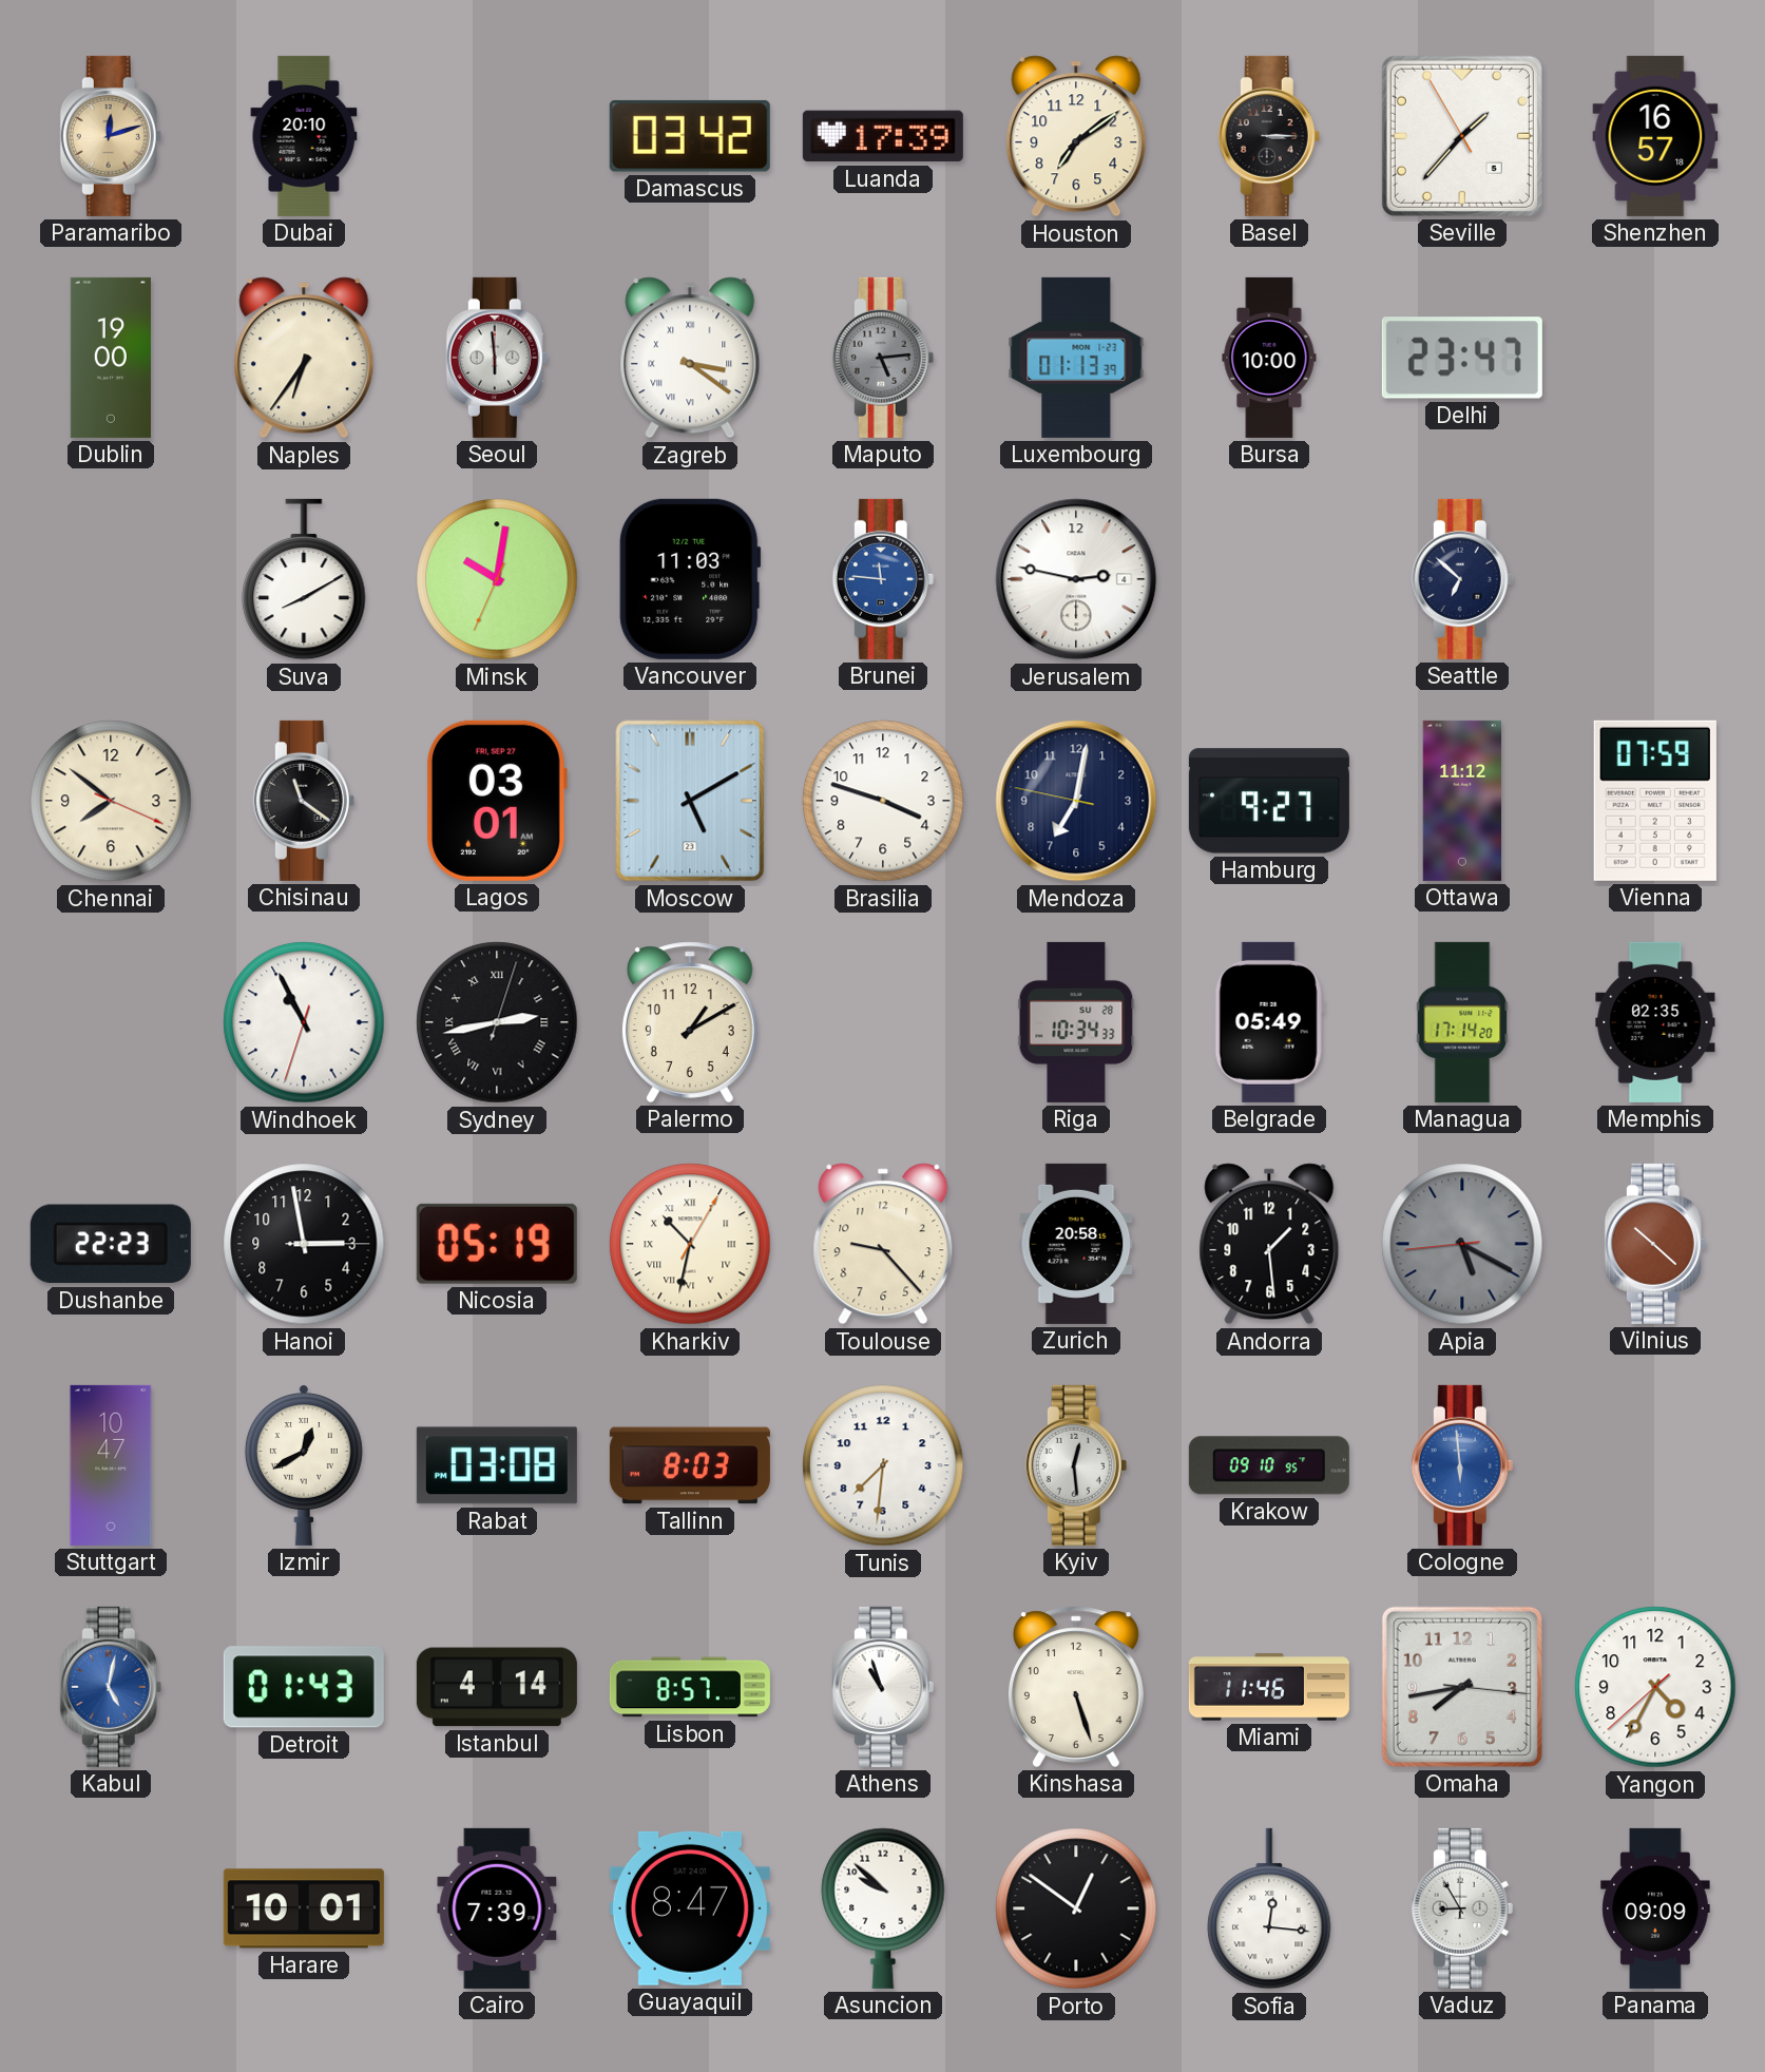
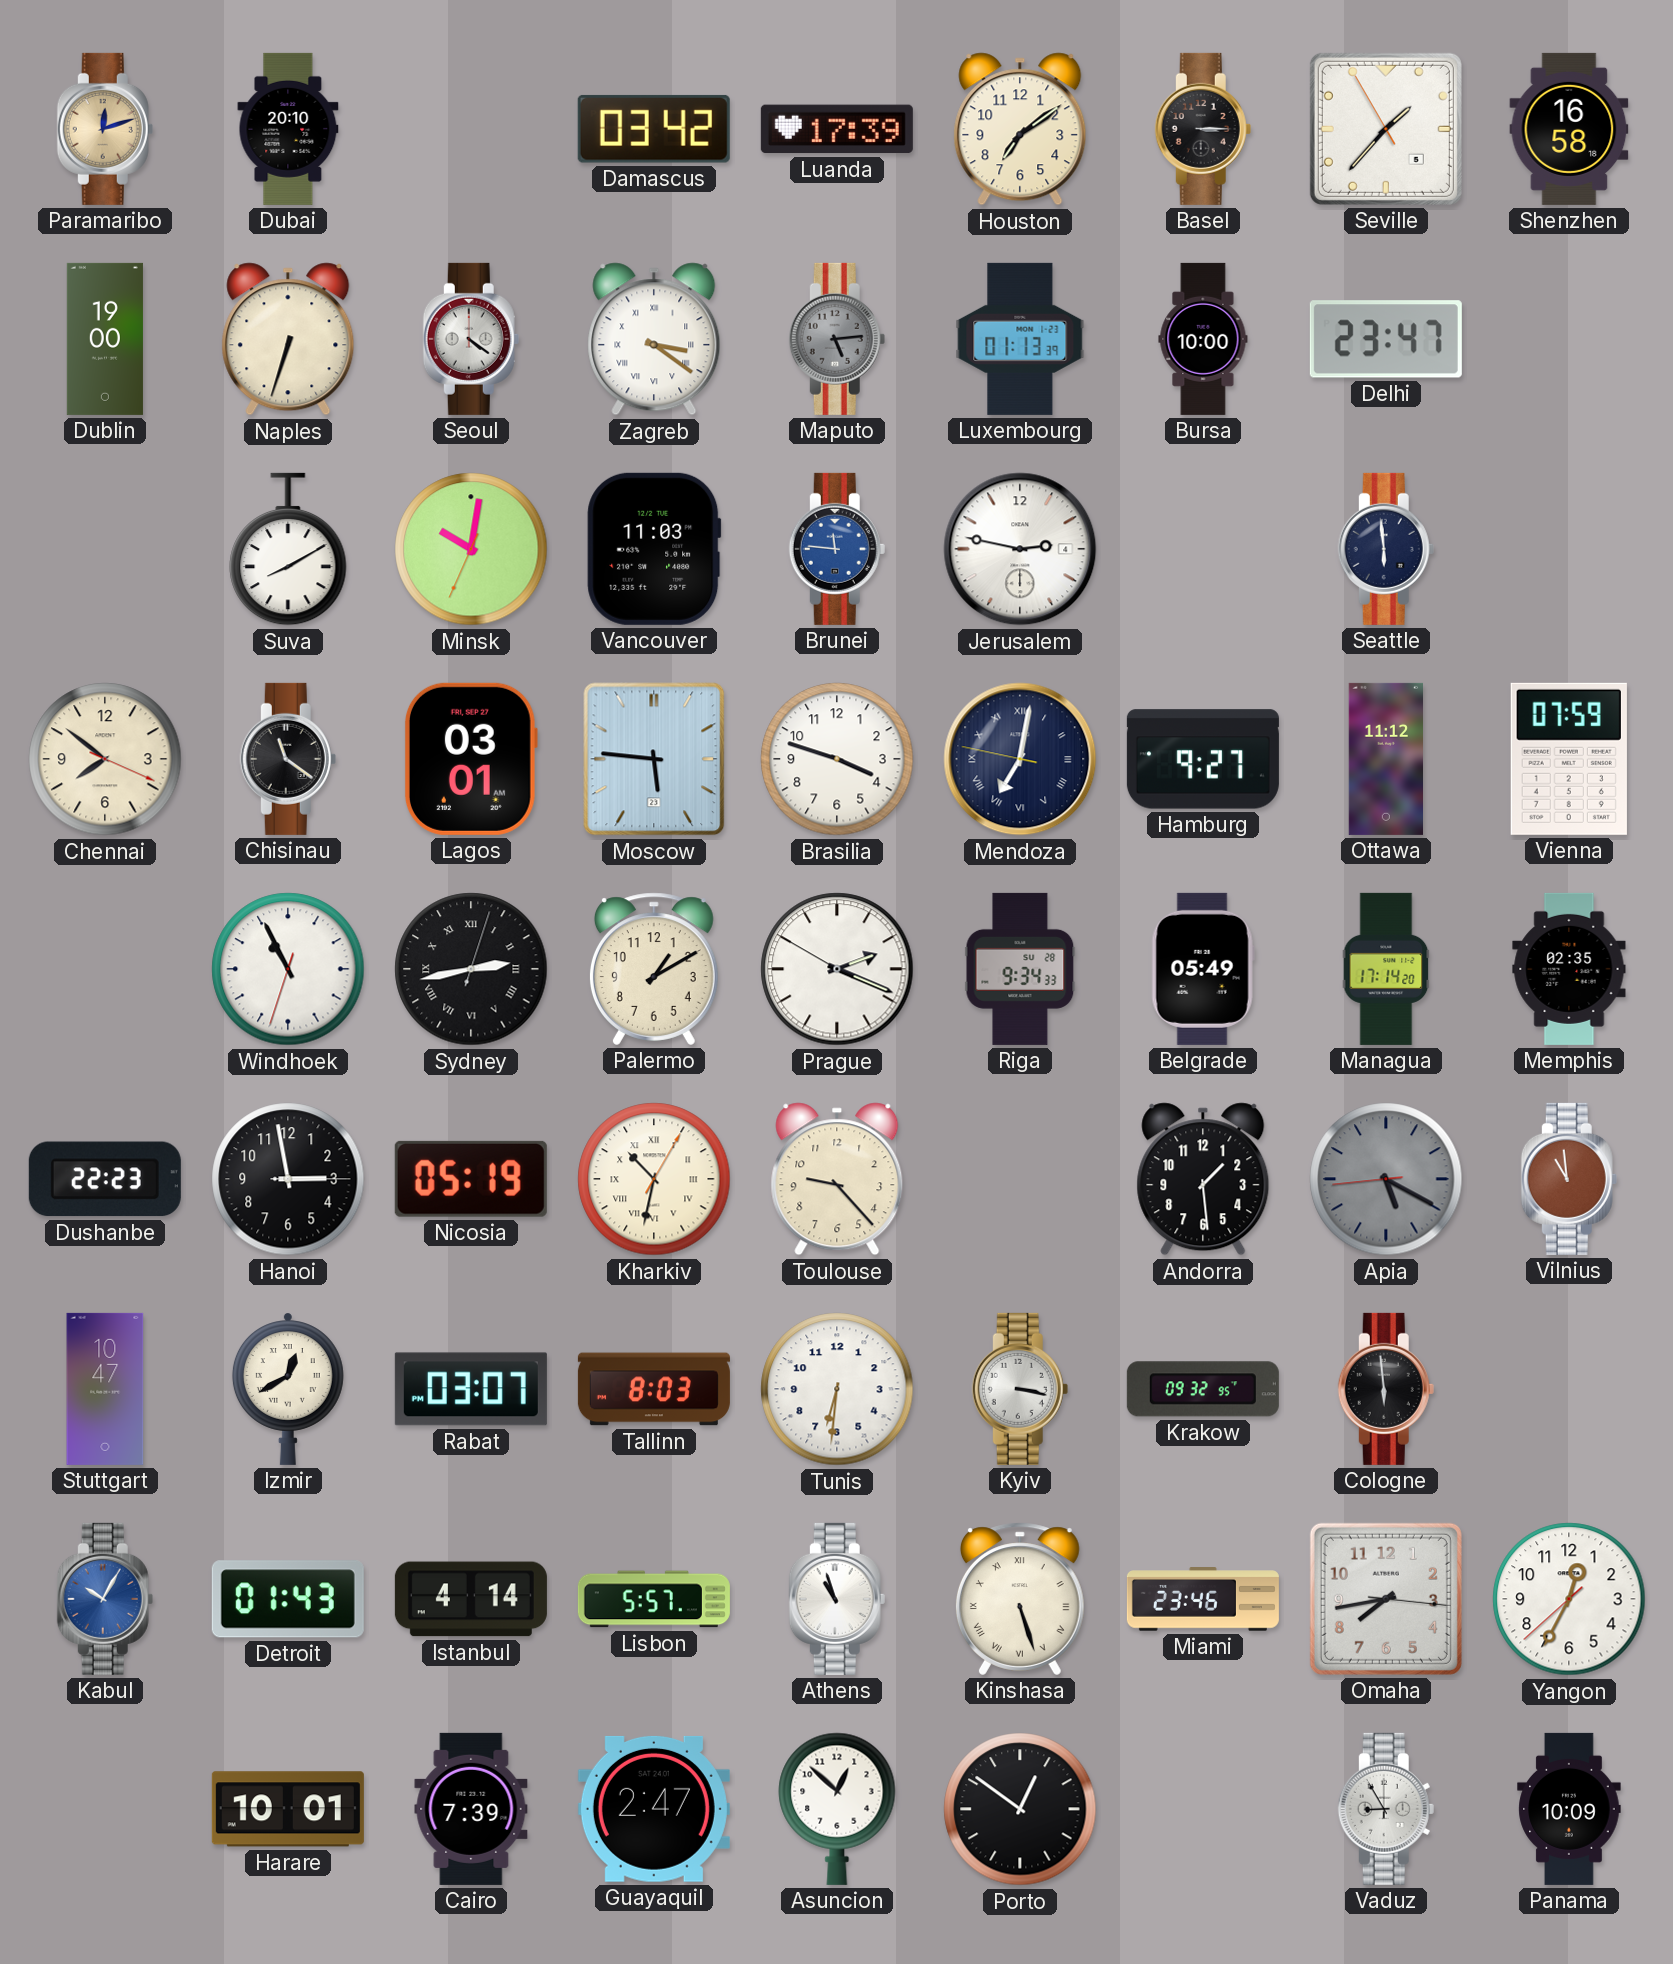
Shenzhen: 16:57 -> 16:58
Naples: 6:36 -> 6:33
Seoul: 5:59 -> 4:21
Seattle: 6:52 -> 5:59
Moscow: 5:10 -> 5:46
Mendoza numerals: Arabic -> Roman
Prague: none -> 2:18
Riga: 10:34 -> 9:34
Zurich: 20:58 -> none
Vilnius: 10:22 -> 10:59
Rabat: 03:08 -> 03:07
Tunis: 7:31 -> 6:31
Kyiv: 12:29 -> 3:17
Krakow: 09:10 -> 09:32
Cologne dial: blue -> black
Kabul: 5:02 -> 10:05
Lisbon: 8:57 -> 5:57
Kinshasa numerals: Arabic -> Roman
Miami: 11:46 -> 23:46
Yangon: 4:34 -> 12:34
Guayaquil: 8:47 -> 2:47
Asuncion: 9:52 -> 12:52
Sofia: 12:16 -> none
Panama: 09:09 -> 10:09
